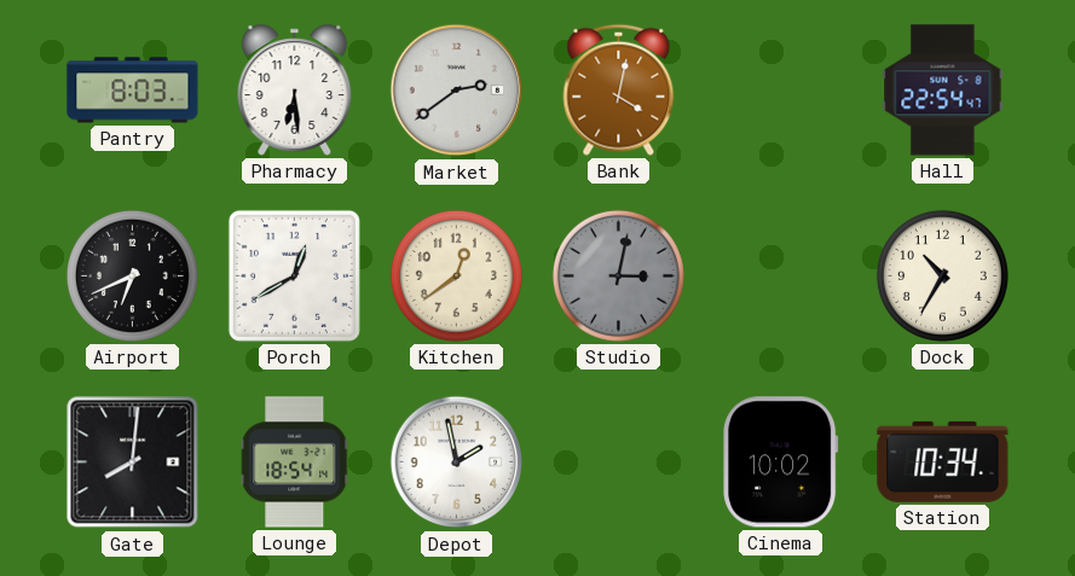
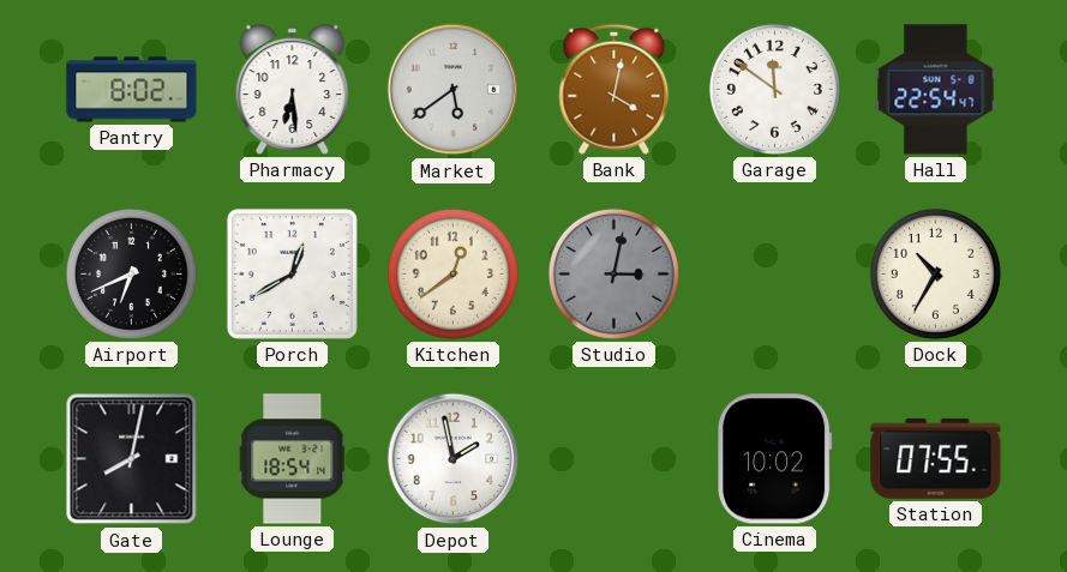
Pantry: 8:03 -> 8:02
Market: 2:39 -> 5:39
Garage: none -> 11:51
Gate: 8:01 -> 8:02
Station: 10:34 -> 07:55
